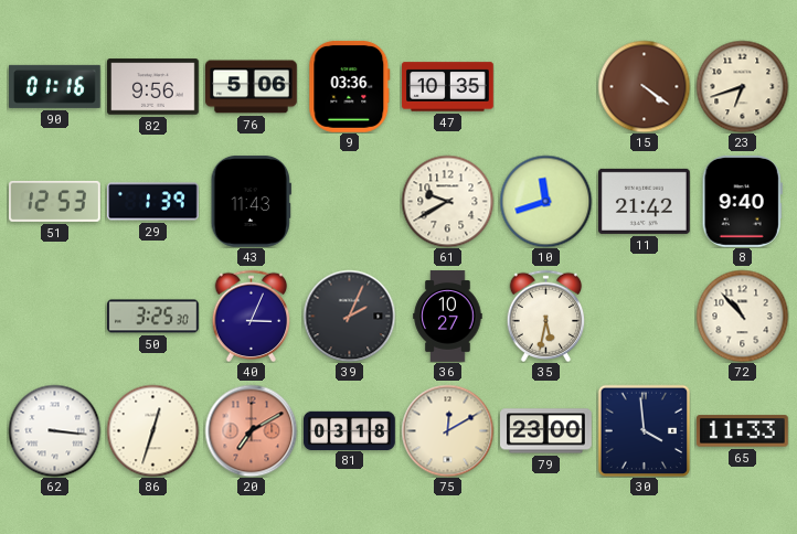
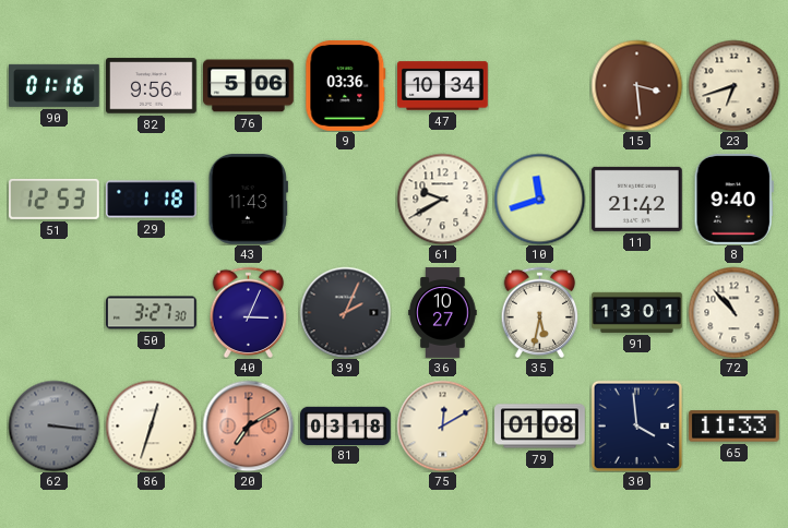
47: 10:35 -> 10:34
15: 4:21 -> 3:29
29: 1:39 -> 1:18
50: 3:25 -> 3:27
91: none -> 13:01
62 dial: white -> grey
79: 23:00 -> 01:08
